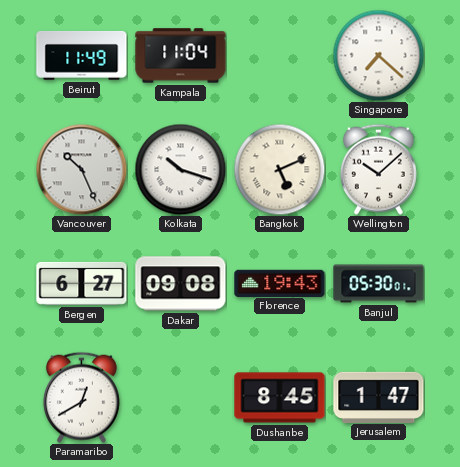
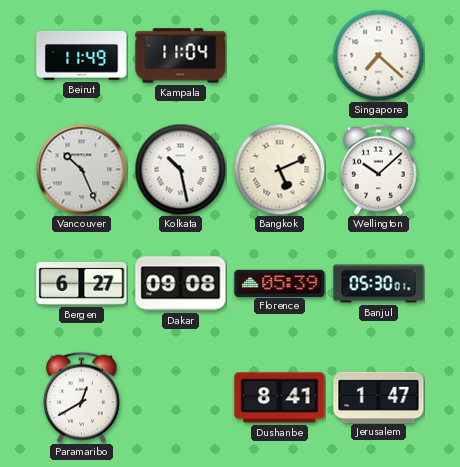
Kolkata: 10:18 -> 10:28
Florence: 19:43 -> 05:39
Dushanbe: 8:45 -> 8:41
